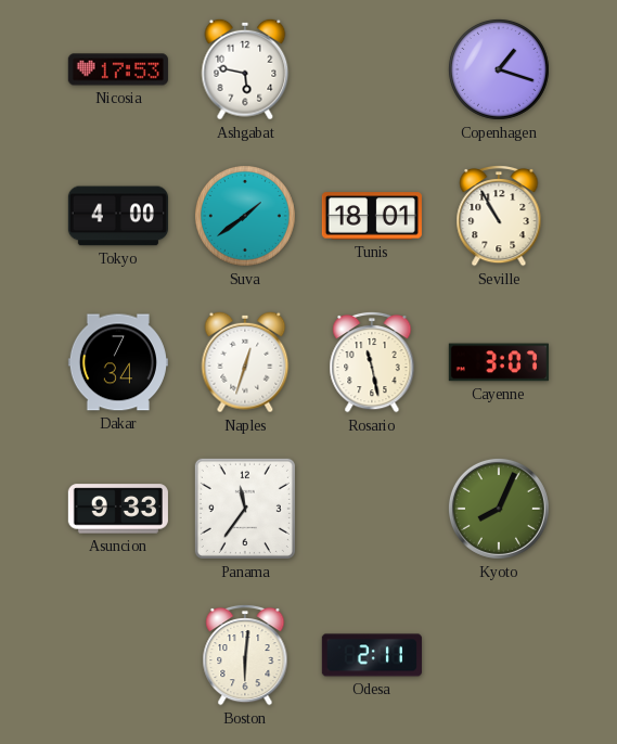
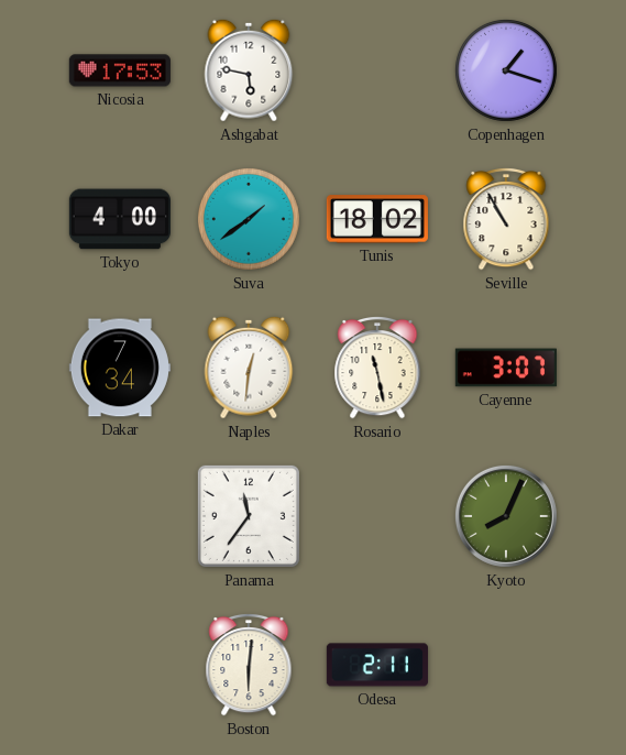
Tunis: 18:01 -> 18:02
Naples: 12:33 -> 12:31
Asuncion: 9:33 -> none
